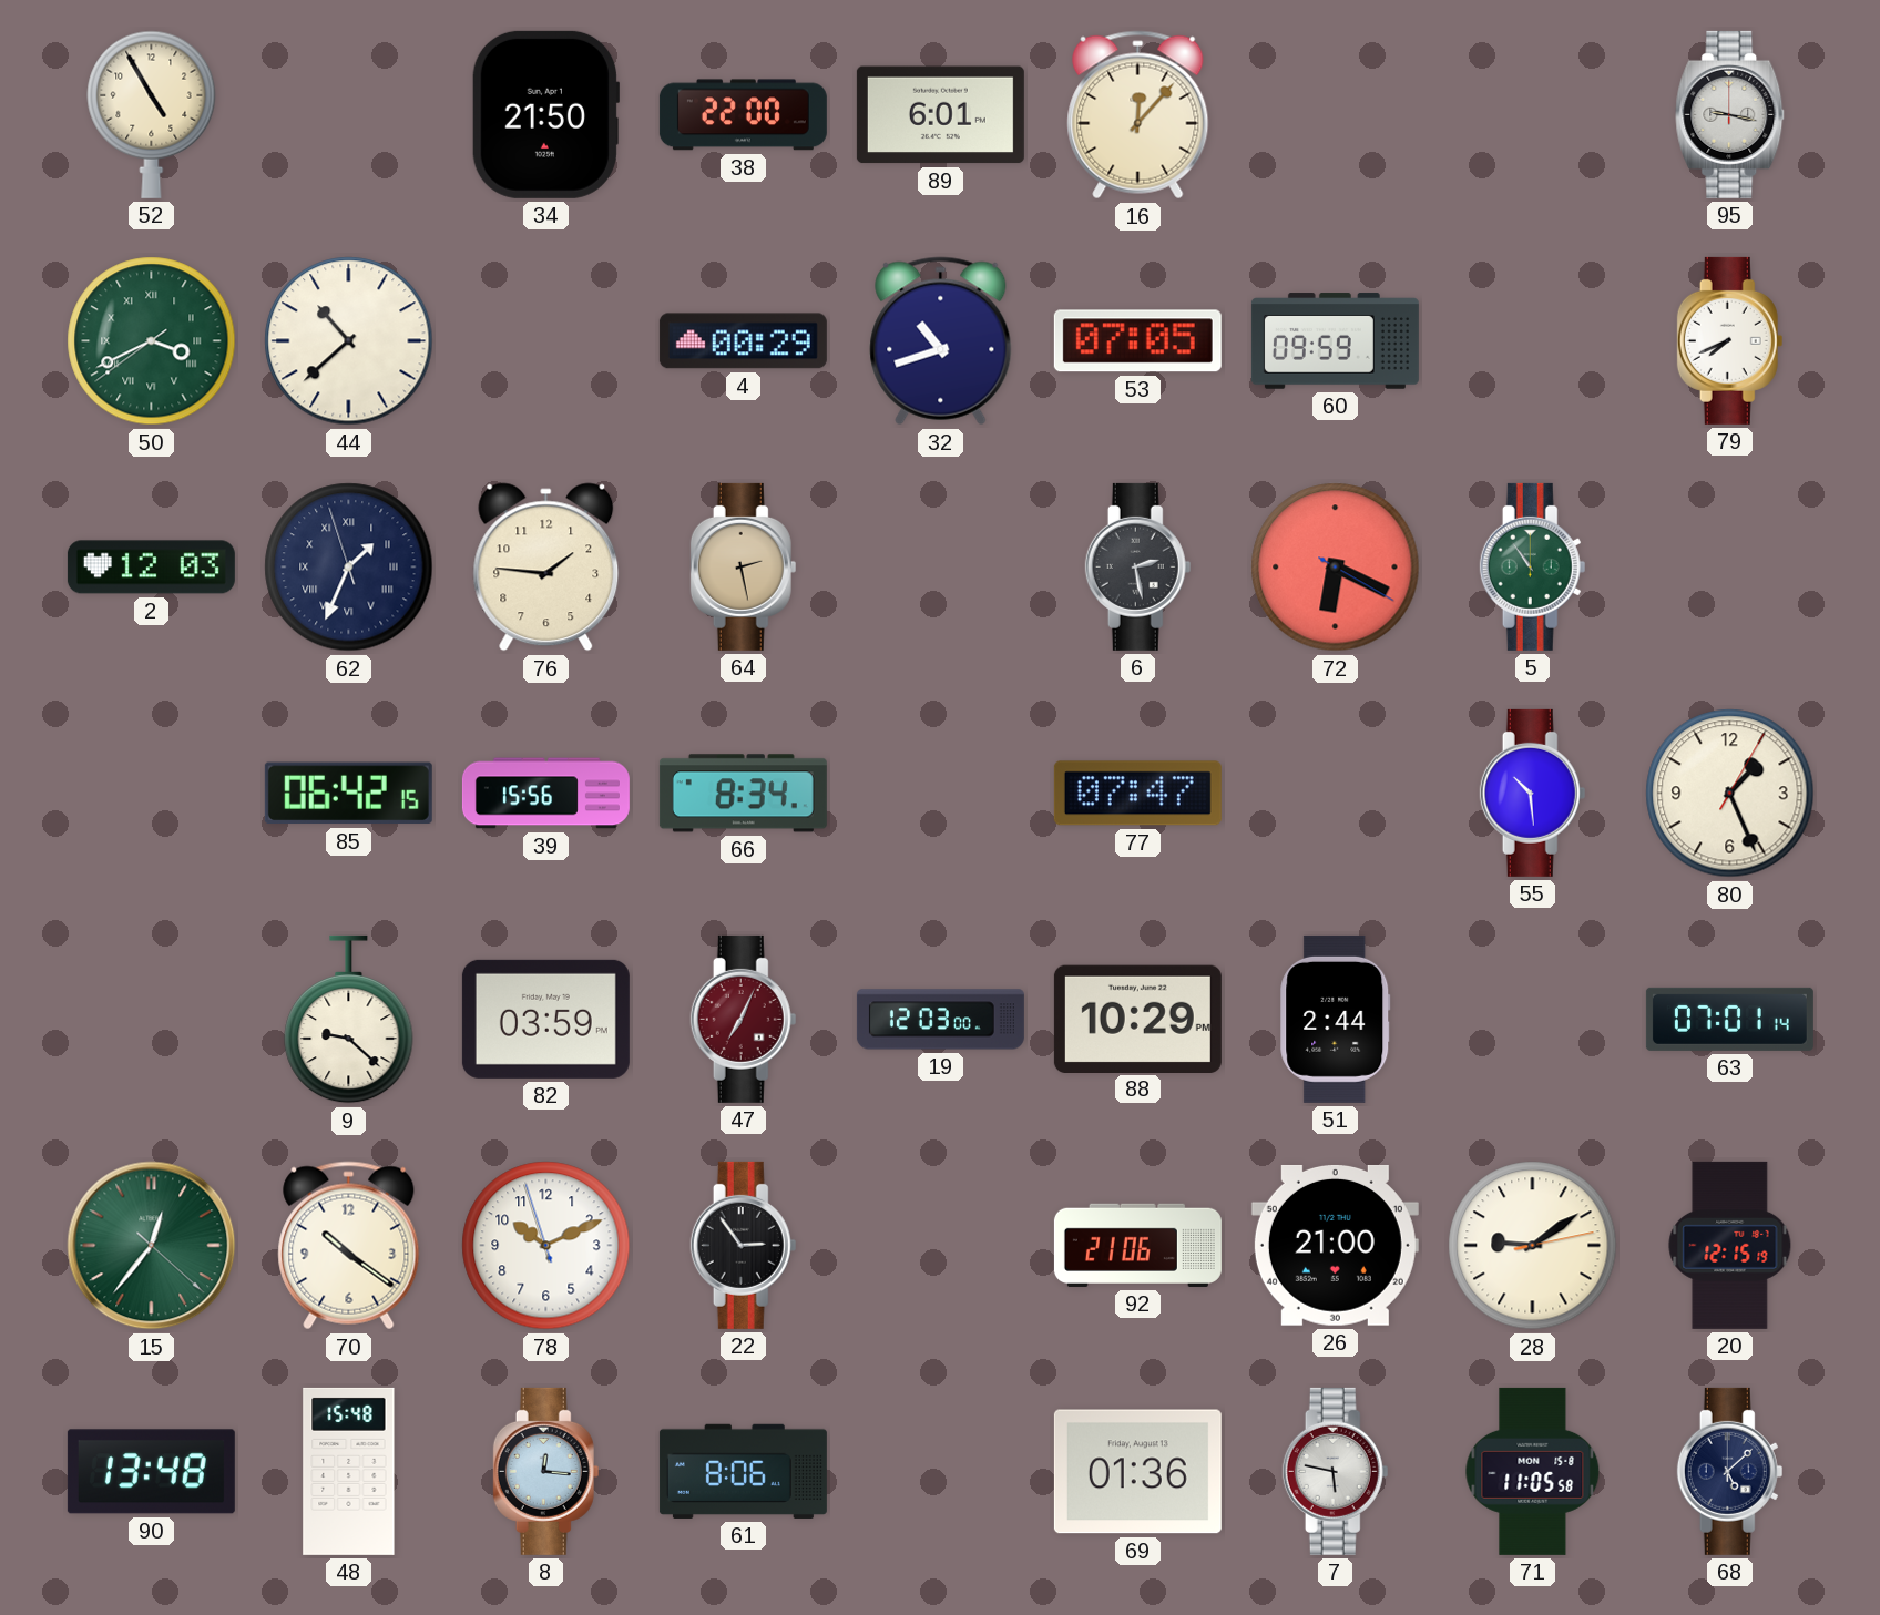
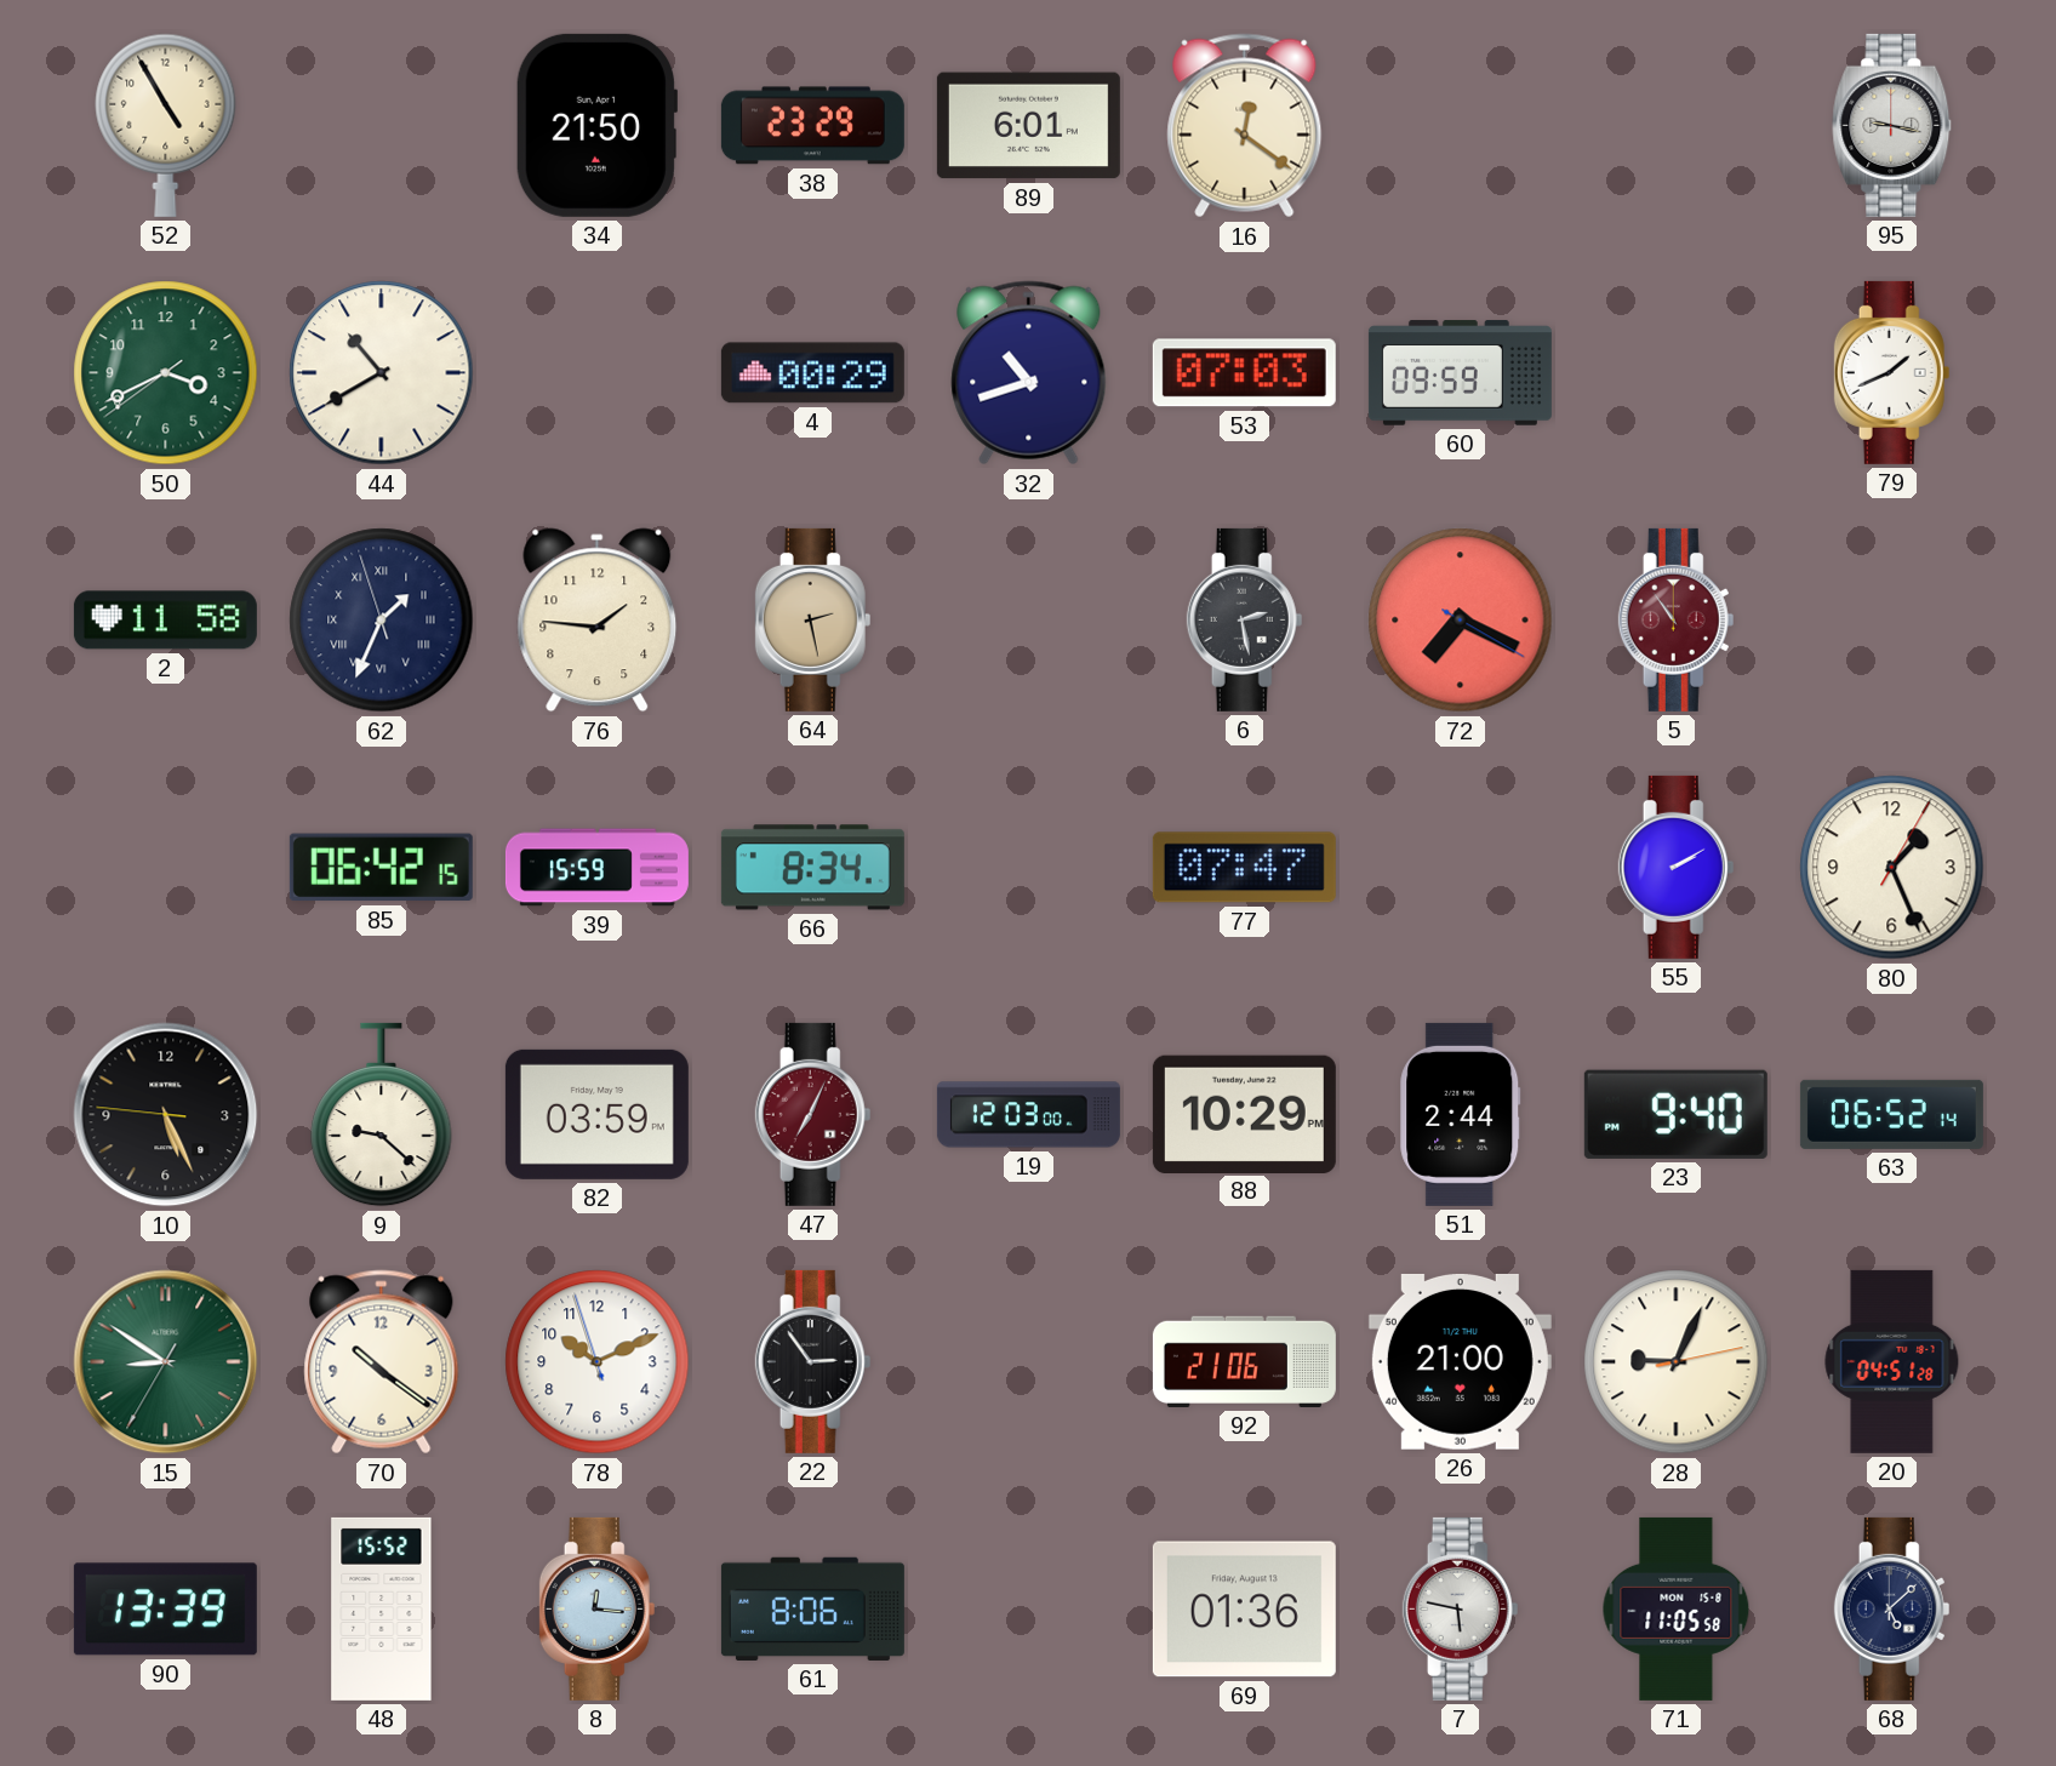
38: 22:00 -> 23:29
16: 12:07 -> 12:21
50 numerals: Roman -> Arabic
44: 10:38 -> 10:40
53: 07:05 -> 07:03
79: 7:41 -> 1:41
2: 12:03 -> 11:58
72: 6:19 -> 7:19
5 dial: green -> burgundy
39: 15:56 -> 15:59
55: 10:29 -> 2:10
10: none -> 5:25
23: none -> 9:40
63: 07:01 -> 06:52
15: 12:36 -> 8:50
28: 9:09 -> 9:04
20: 12:15 -> 04:51
90: 13:48 -> 13:39
48: 15:48 -> 15:52
